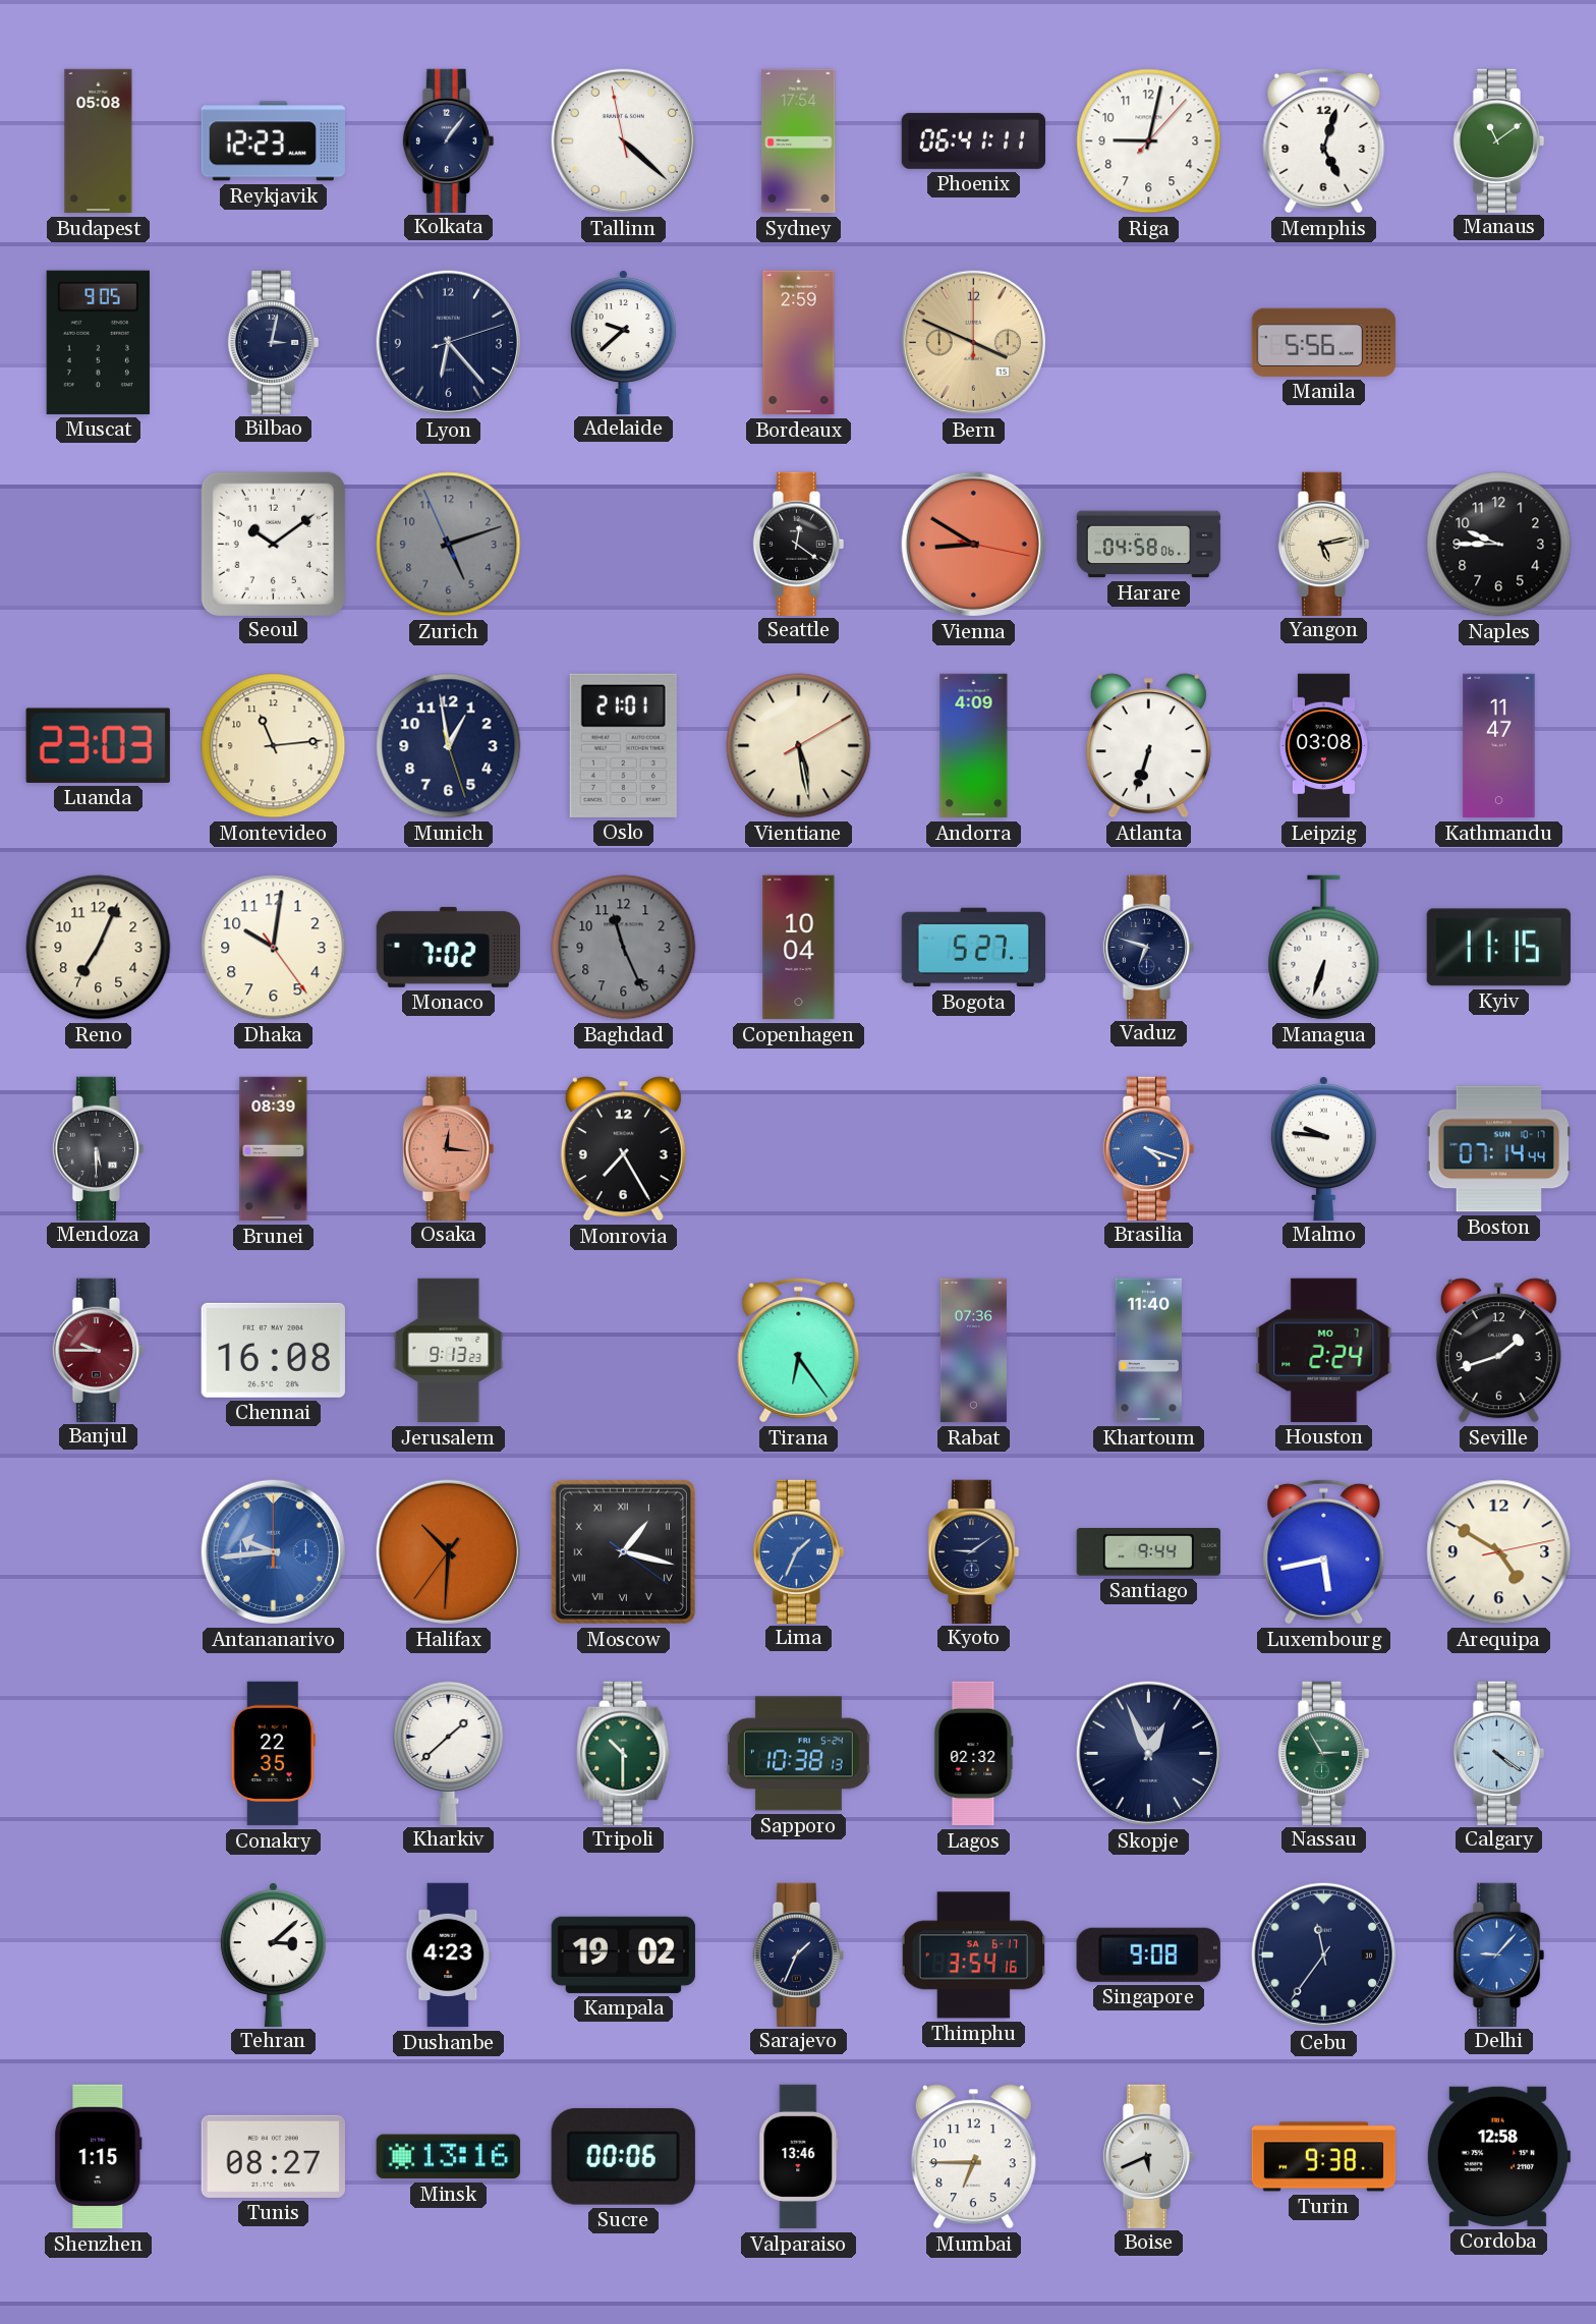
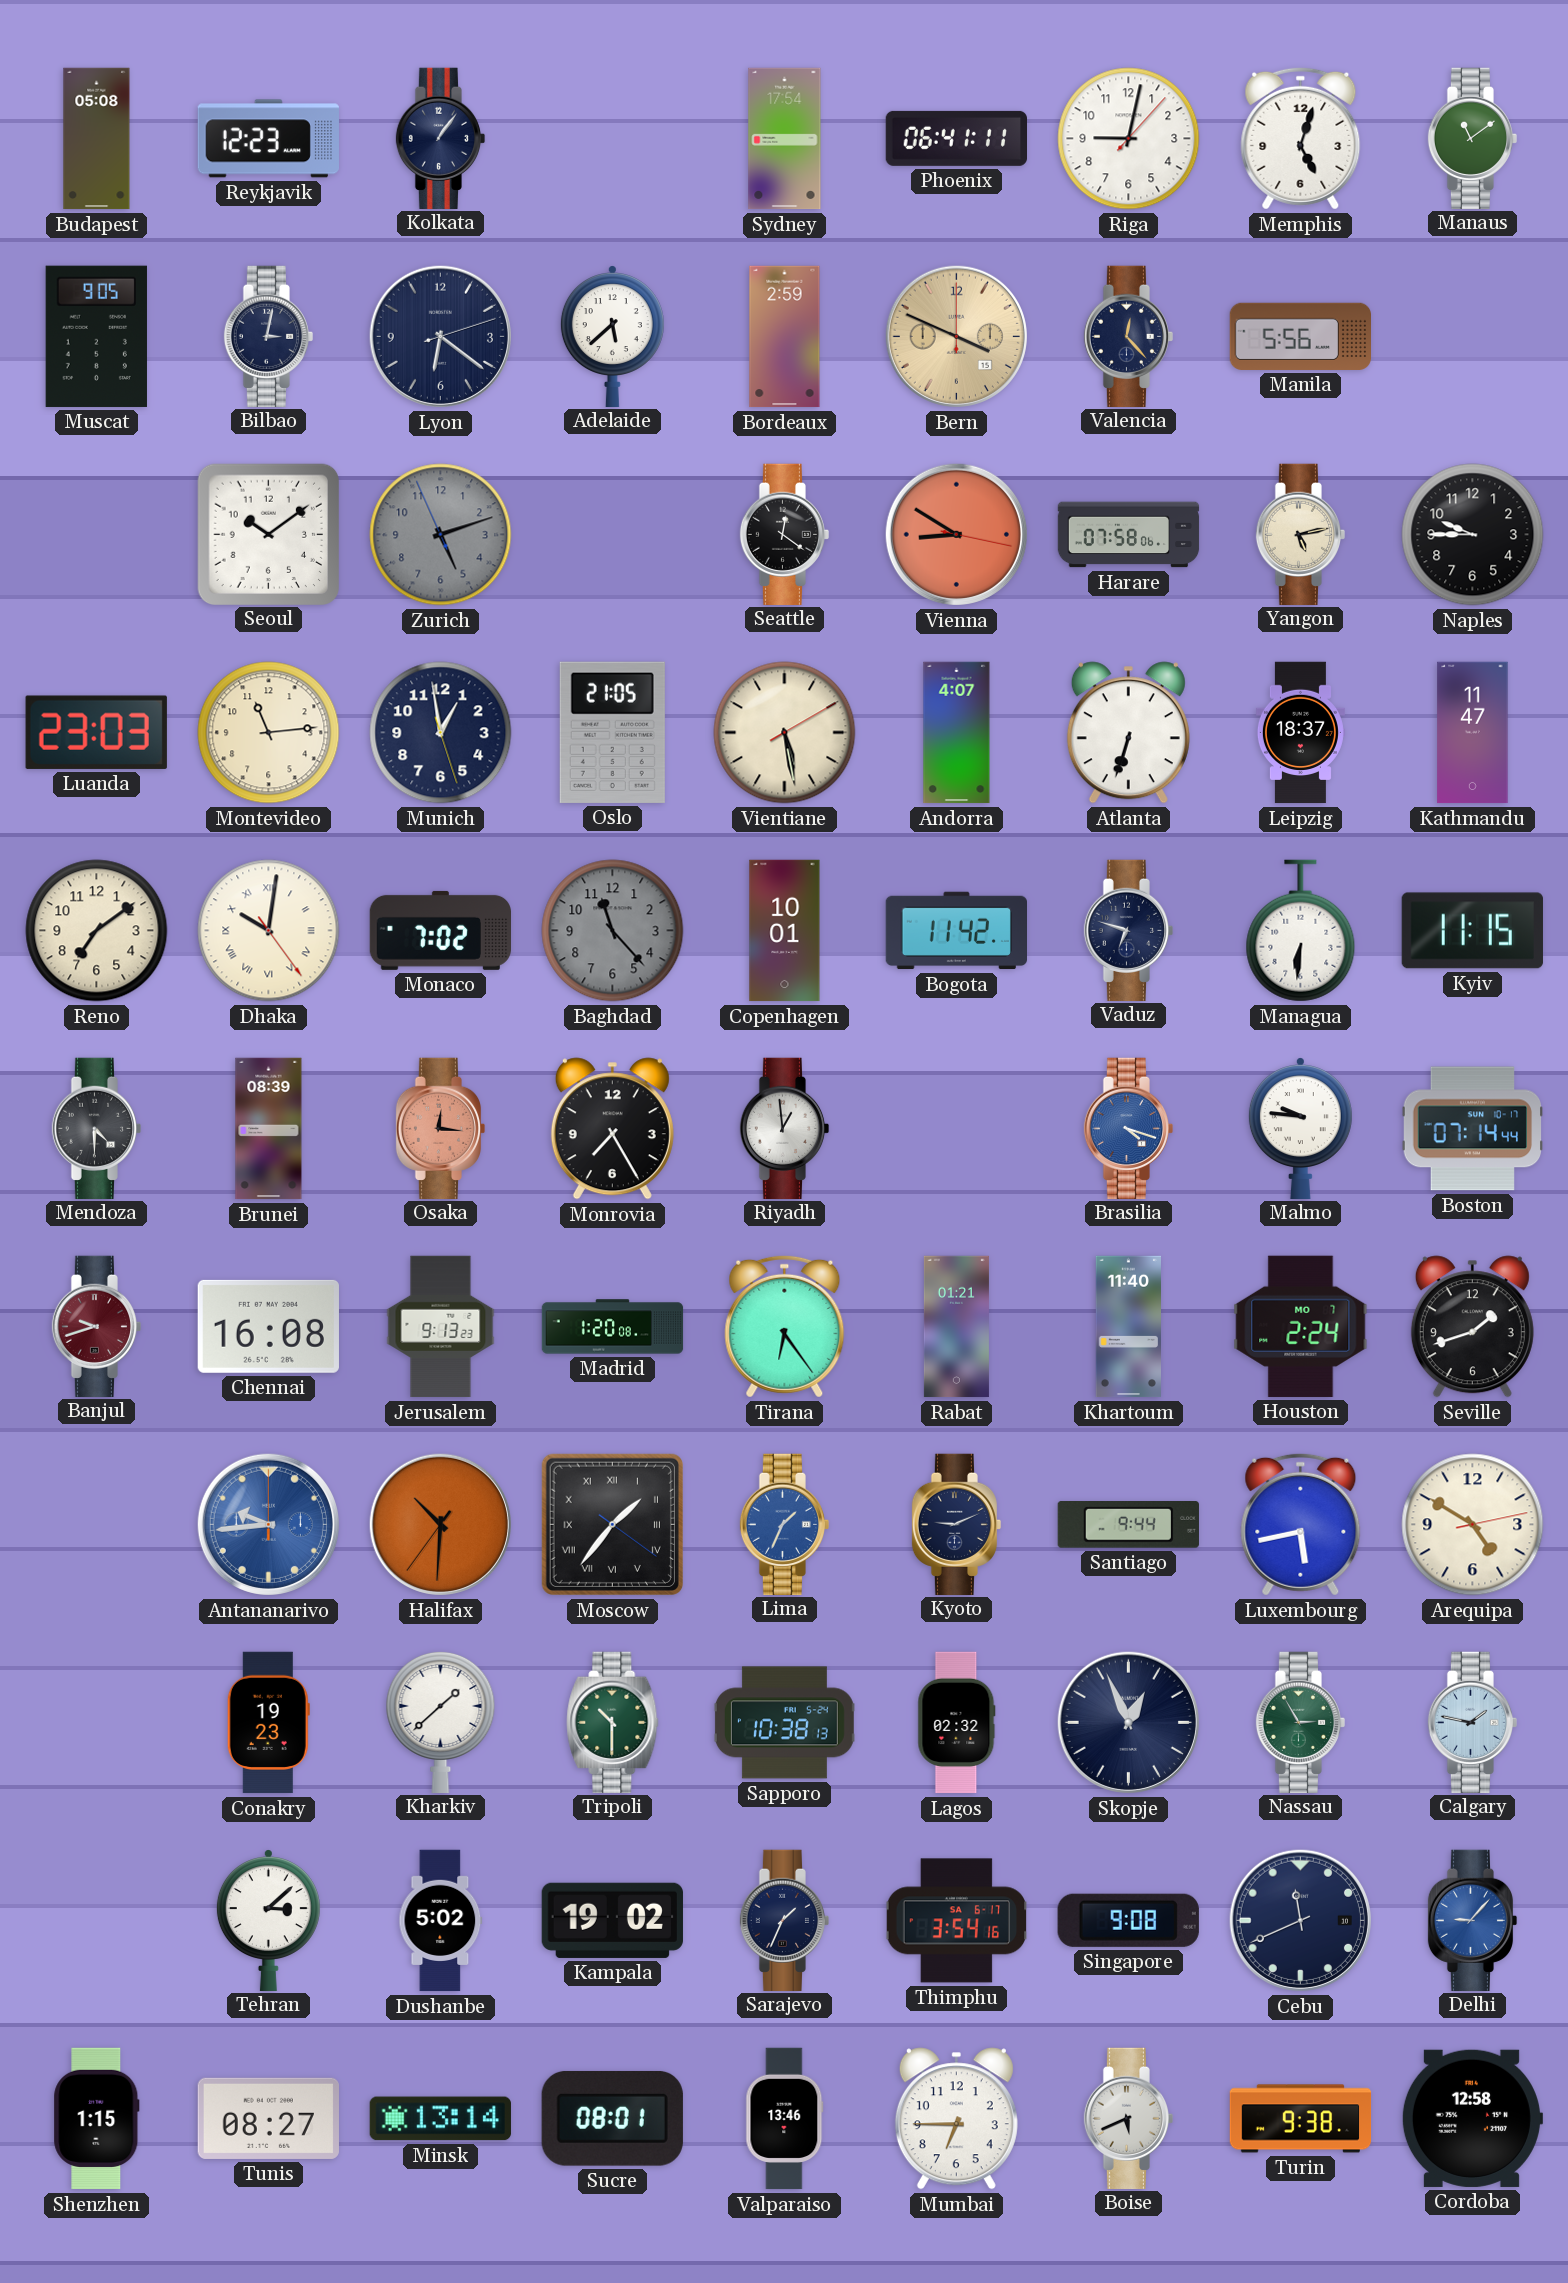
Tallinn: 4:21 -> none
Lyon: 6:23 -> 6:21
Adelaide: 9:38 -> 5:38
Valencia: none -> 12:23
Harare: 04:58 -> 07:58
Oslo: 21:01 -> 21:05
Andorra: 4:09 -> 4:07
Leipzig: 03:08 -> 18:37
Reno: 7:04 -> 7:09
Dhaka numerals: Arabic -> Roman
Baghdad: 11:26 -> 11:23
Copenhagen: 10:04 -> 10:01
Bogota: 5:27 -> 11:42
Managua: 6:33 -> 6:31
Mendoza: 5:30 -> 4:30
Riyadh: none -> 12:59
Banjul: 9:45 -> 9:42
Madrid: none -> 1:20
Rabat: 07:36 -> 01:21
Moscow: 1:17 -> 1:36
Kyoto: 9:09 -> 9:11
Conakry: 22:35 -> 19:23
Calgary: 4:21 -> 1:47
Dushanbe: 4:23 -> 5:02
Cebu: 11:36 -> 11:41
Minsk: 13:16 -> 13:14
Sucre: 00:06 -> 08:01
